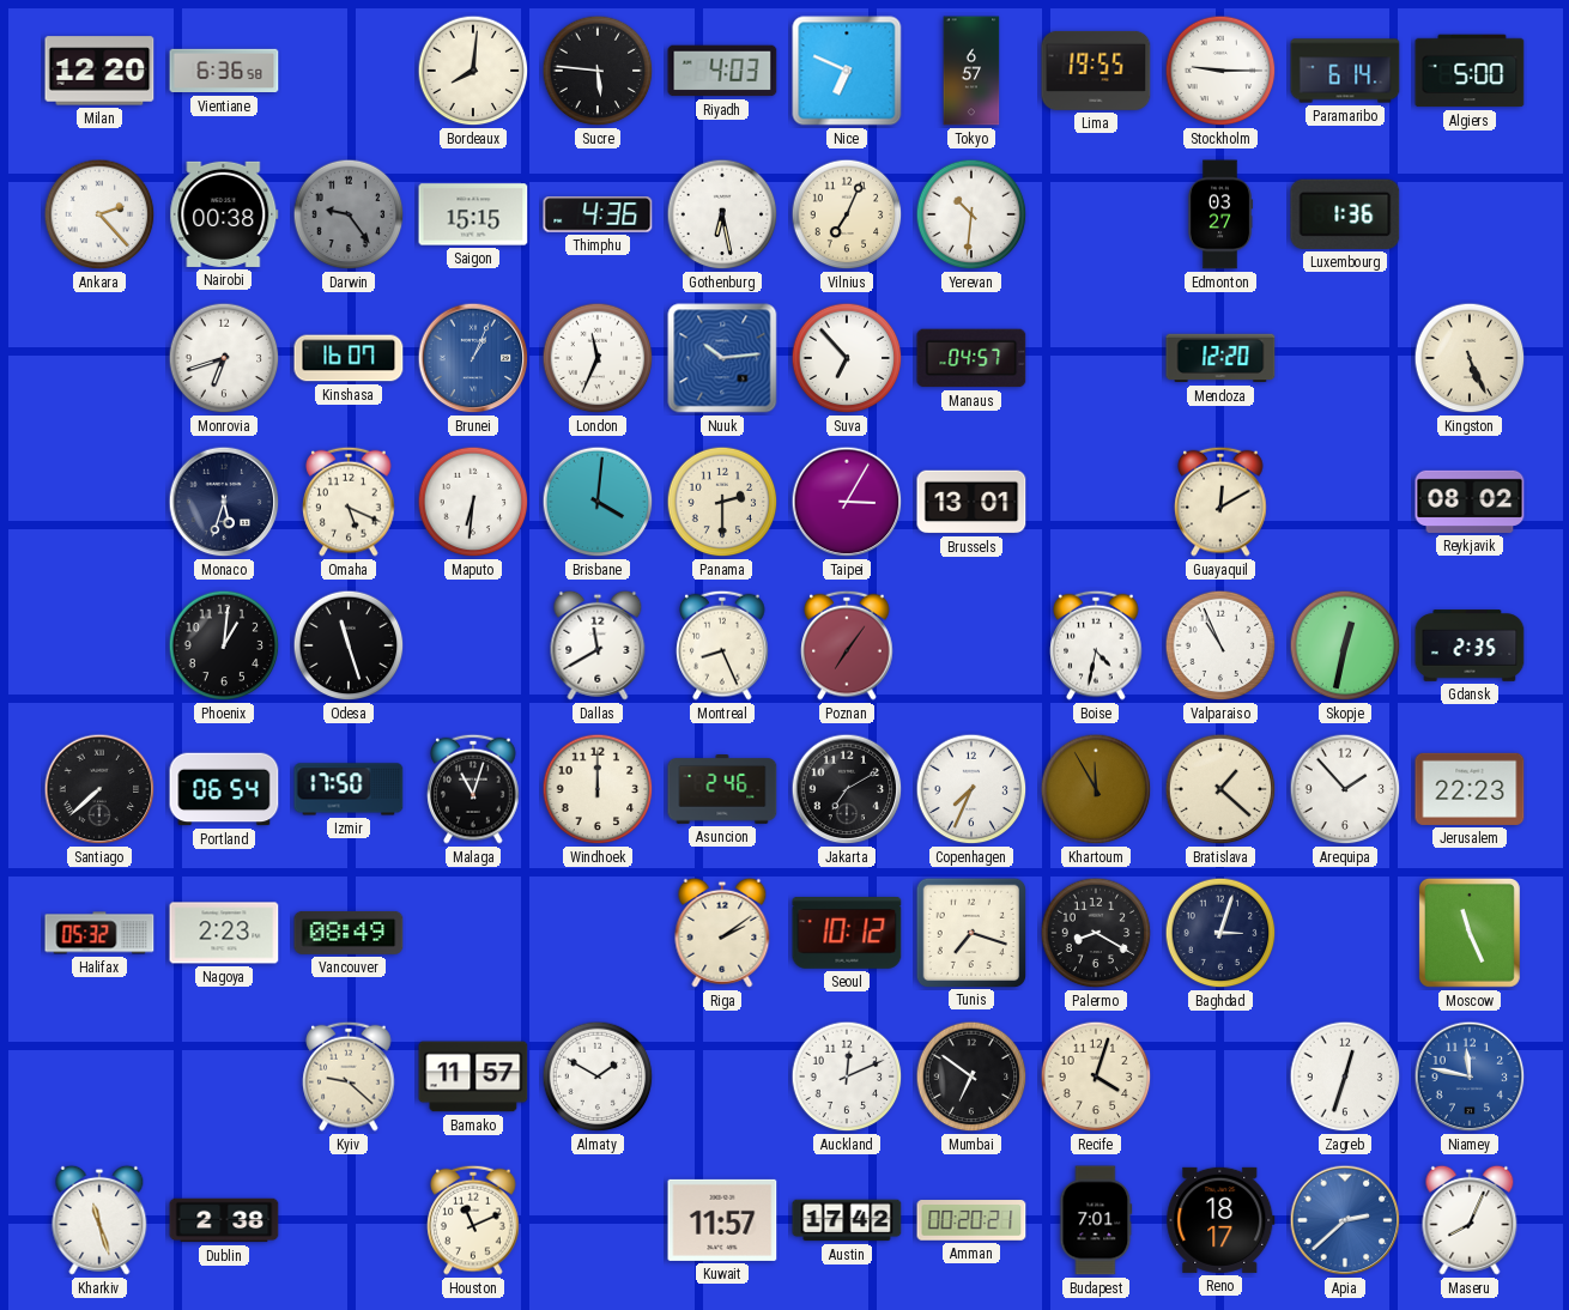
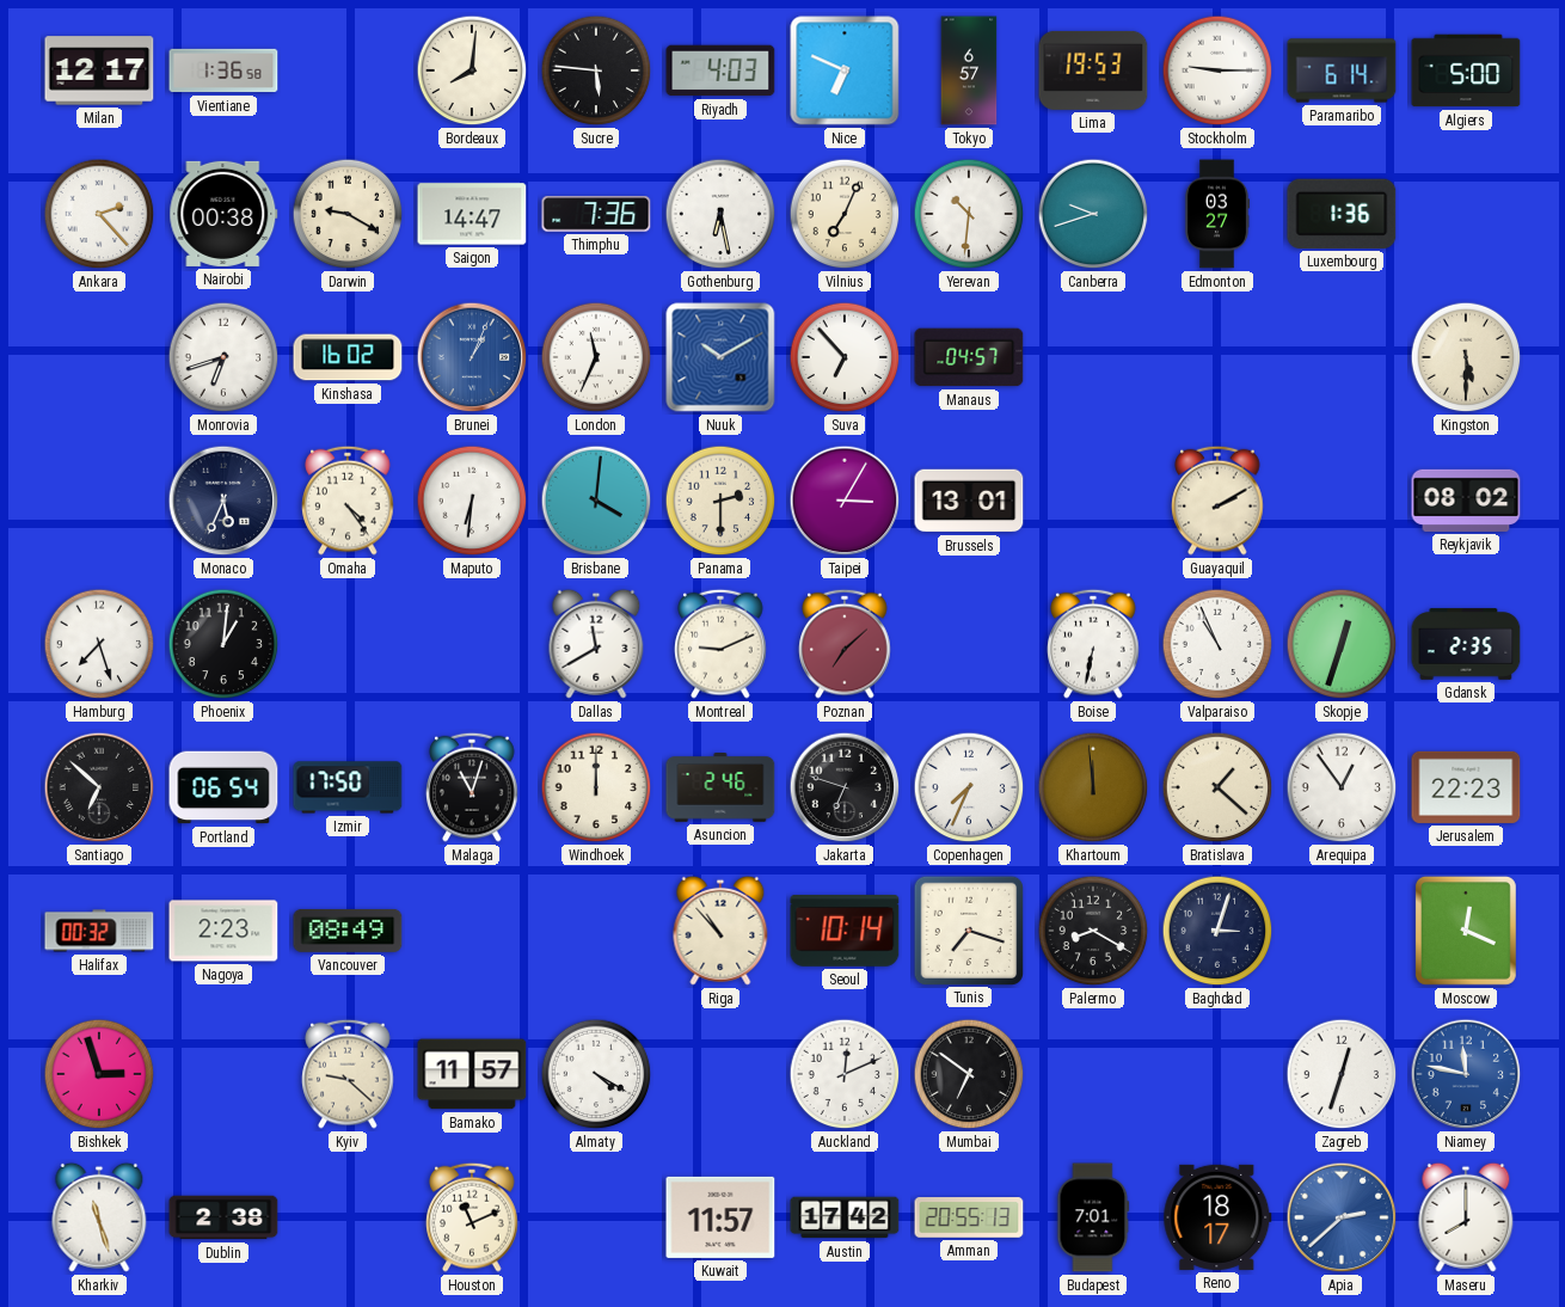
Milan: 12:20 -> 12:17
Vientiane: 6:36 -> 1:36
Lima: 19:55 -> 19:53
Darwin: 9:24 -> 9:20
Darwin dial: grey -> cream
Saigon: 15:15 -> 14:47
Thimphu: 4:36 -> 7:36
Canberra: none -> 9:42
Kinshasa: 16:07 -> 16:02
Nuuk: 10:14 -> 10:10
Mendoza: 12:20 -> none
Kingston: 5:26 -> 5:30
Monaco: 5:33 -> 5:34
Omaha: 5:19 -> 4:24
Guayaquil: 12:10 -> 2:10
Hamburg: none -> 7:27
Odesa: 11:27 -> none
Montreal: 8:26 -> 9:11
Poznan: 7:06 -> 7:08
Boise: 4:32 -> 6:32
Skopje: 12:32 -> 12:33
Santiago: 7:38 -> 6:52
Jakarta: 7:10 -> 6:48
Khartoum: 11:55 -> 11:59
Arequipa: 1:53 -> 12:54
Halifax: 05:32 -> 00:32
Riga: 2:09 -> 10:53
Seoul: 10:12 -> 10:14
Moscow: 11:26 -> 12:19
Bishkek: none -> 2:57
Almaty: 1:50 -> 4:20
Recife: 4:03 -> none
Amman: 00:20 -> 20:55
Maseru: 8:04 -> 8:00
